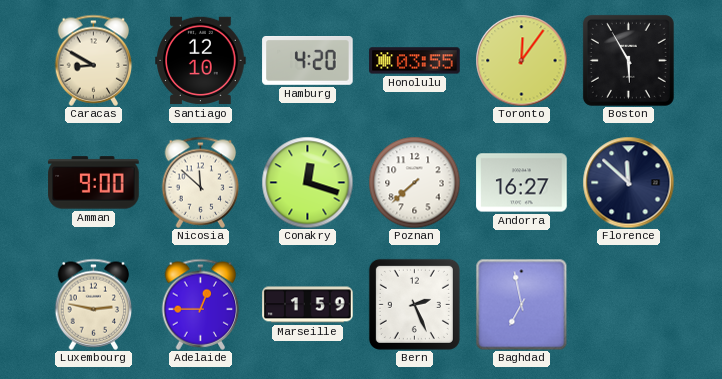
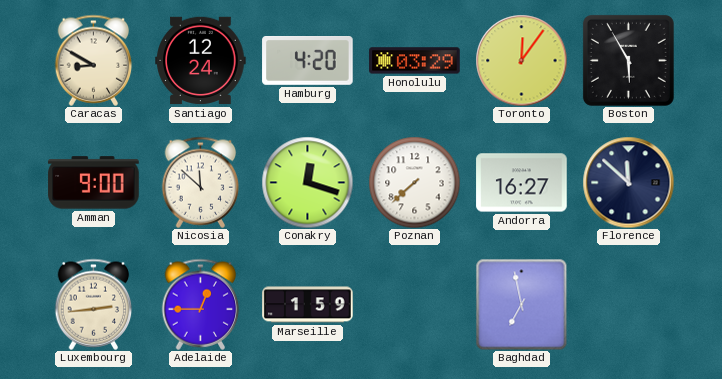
Santiago: 12:10 -> 12:24
Honolulu: 03:55 -> 03:29
Luxembourg: 2:47 -> 2:44
Bern: 2:26 -> none
